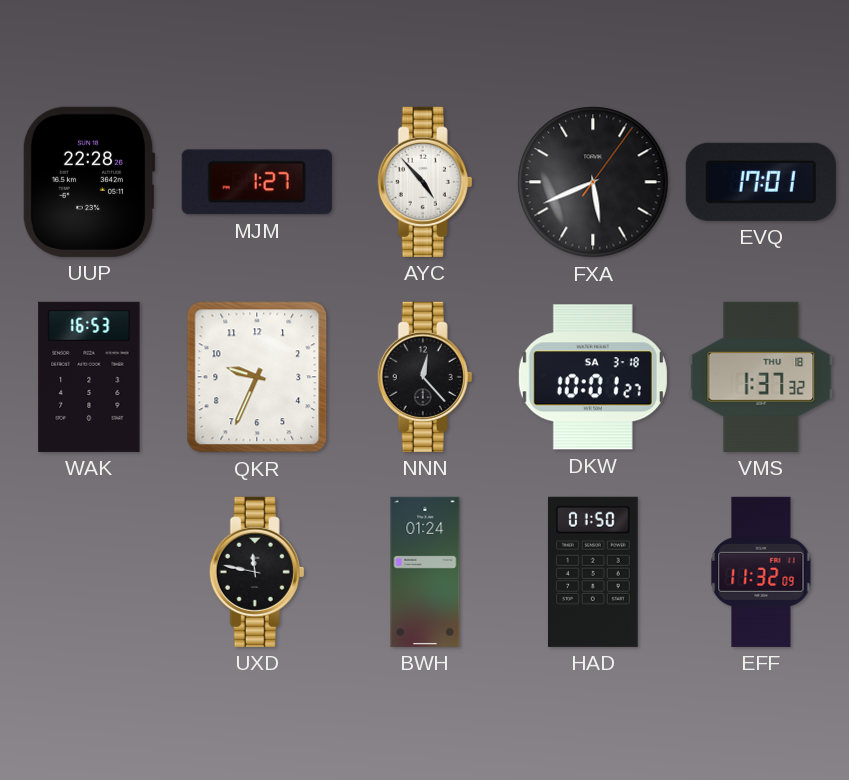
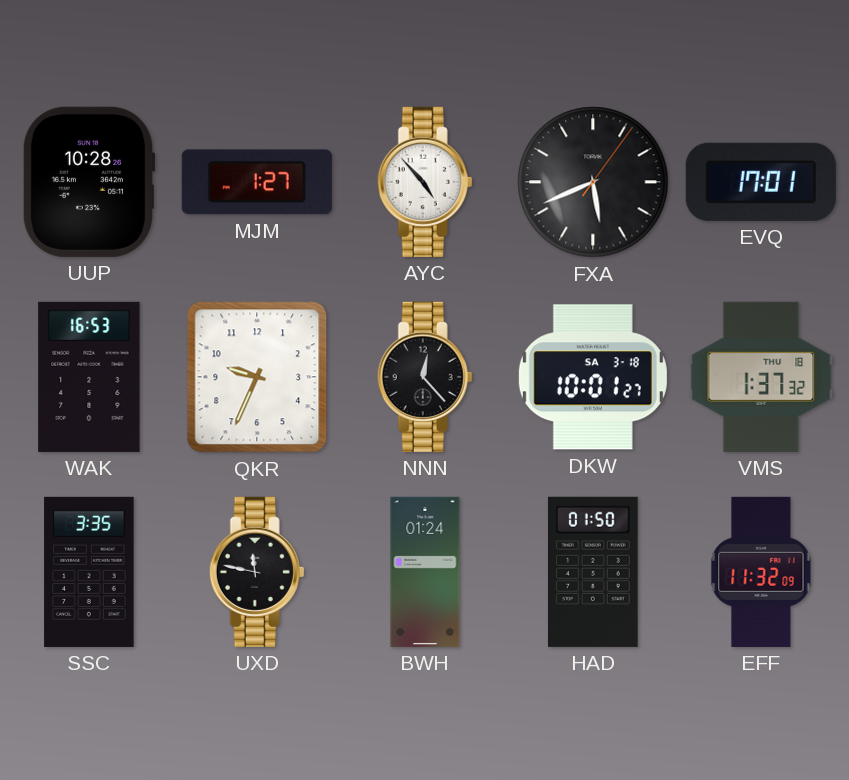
UUP: 22:28 -> 10:28
SSC: none -> 3:35
